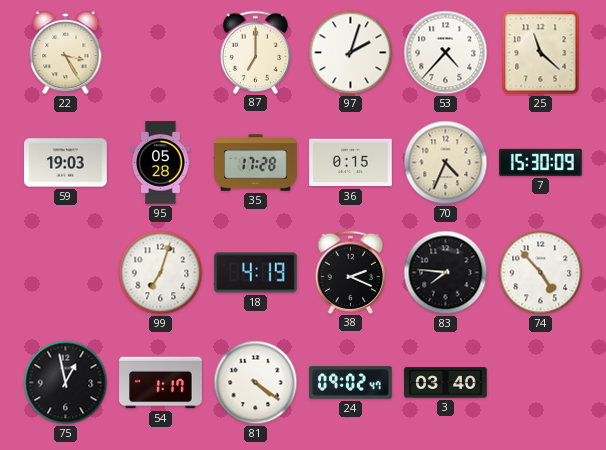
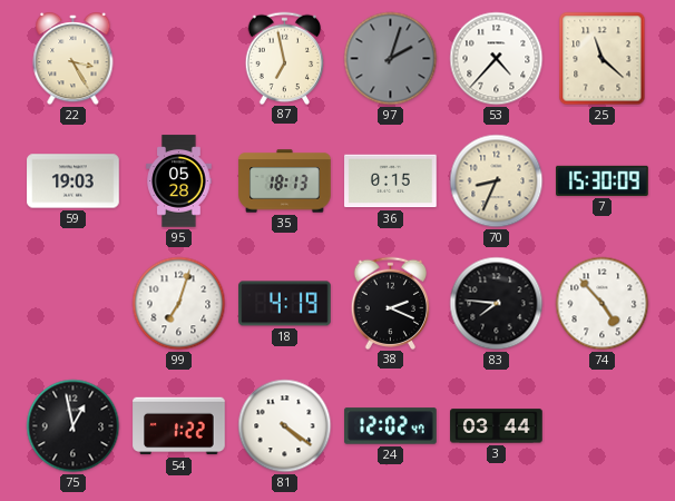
87: 7:00 -> 6:58
97 dial: white -> grey
35: 17:28 -> 18:13
70: 4:34 -> 8:34
54: 1:17 -> 1:22
24: 09:02 -> 12:02
3: 03:40 -> 03:44
